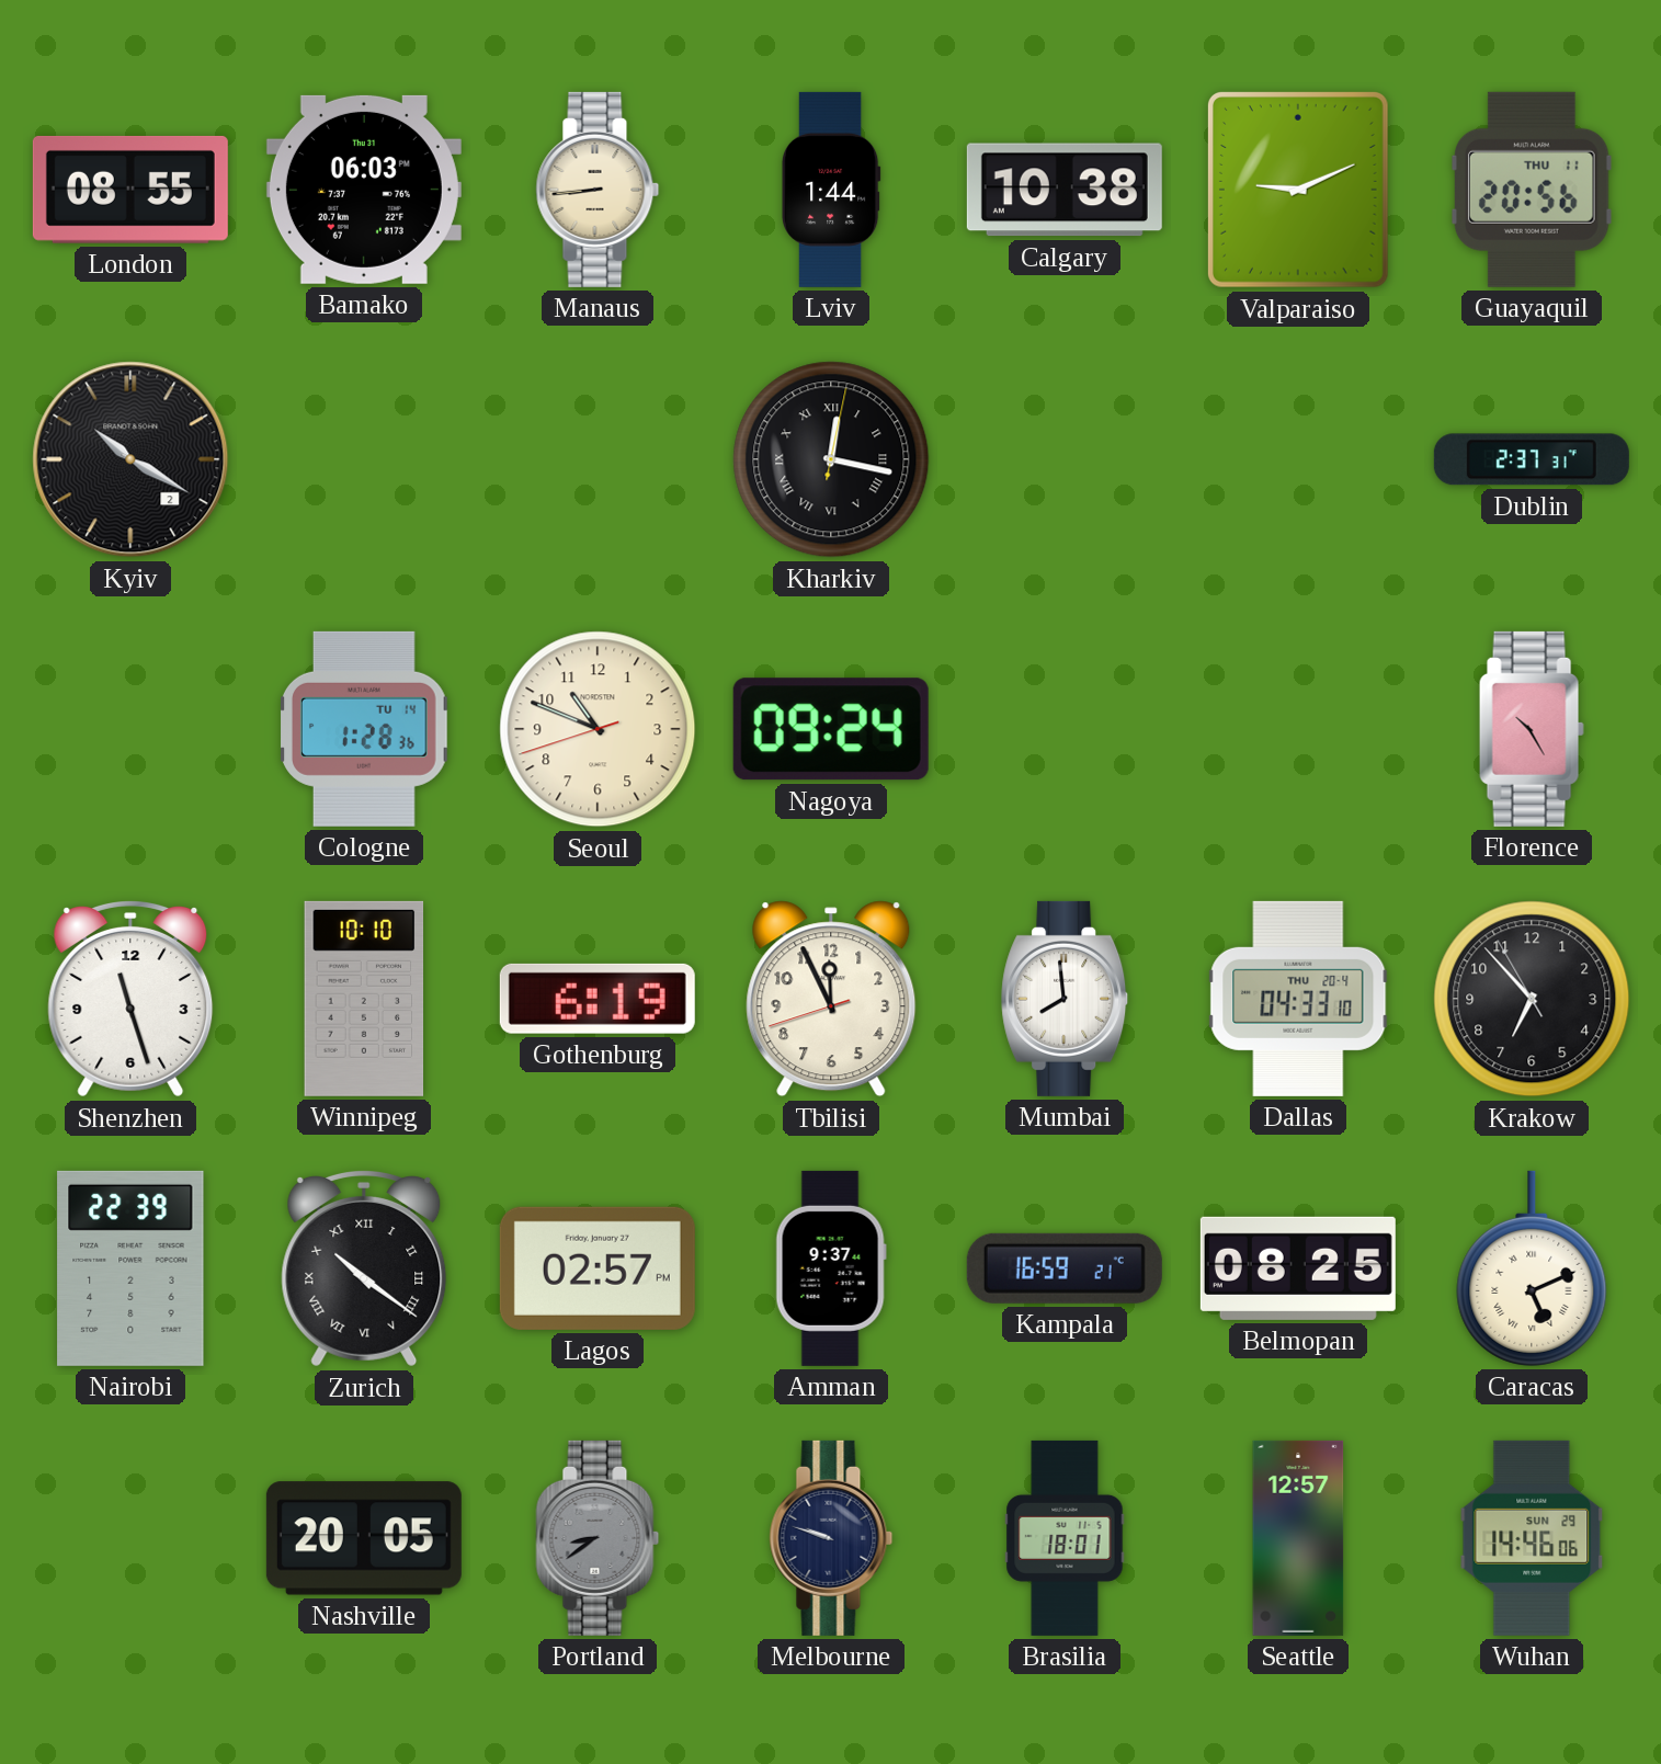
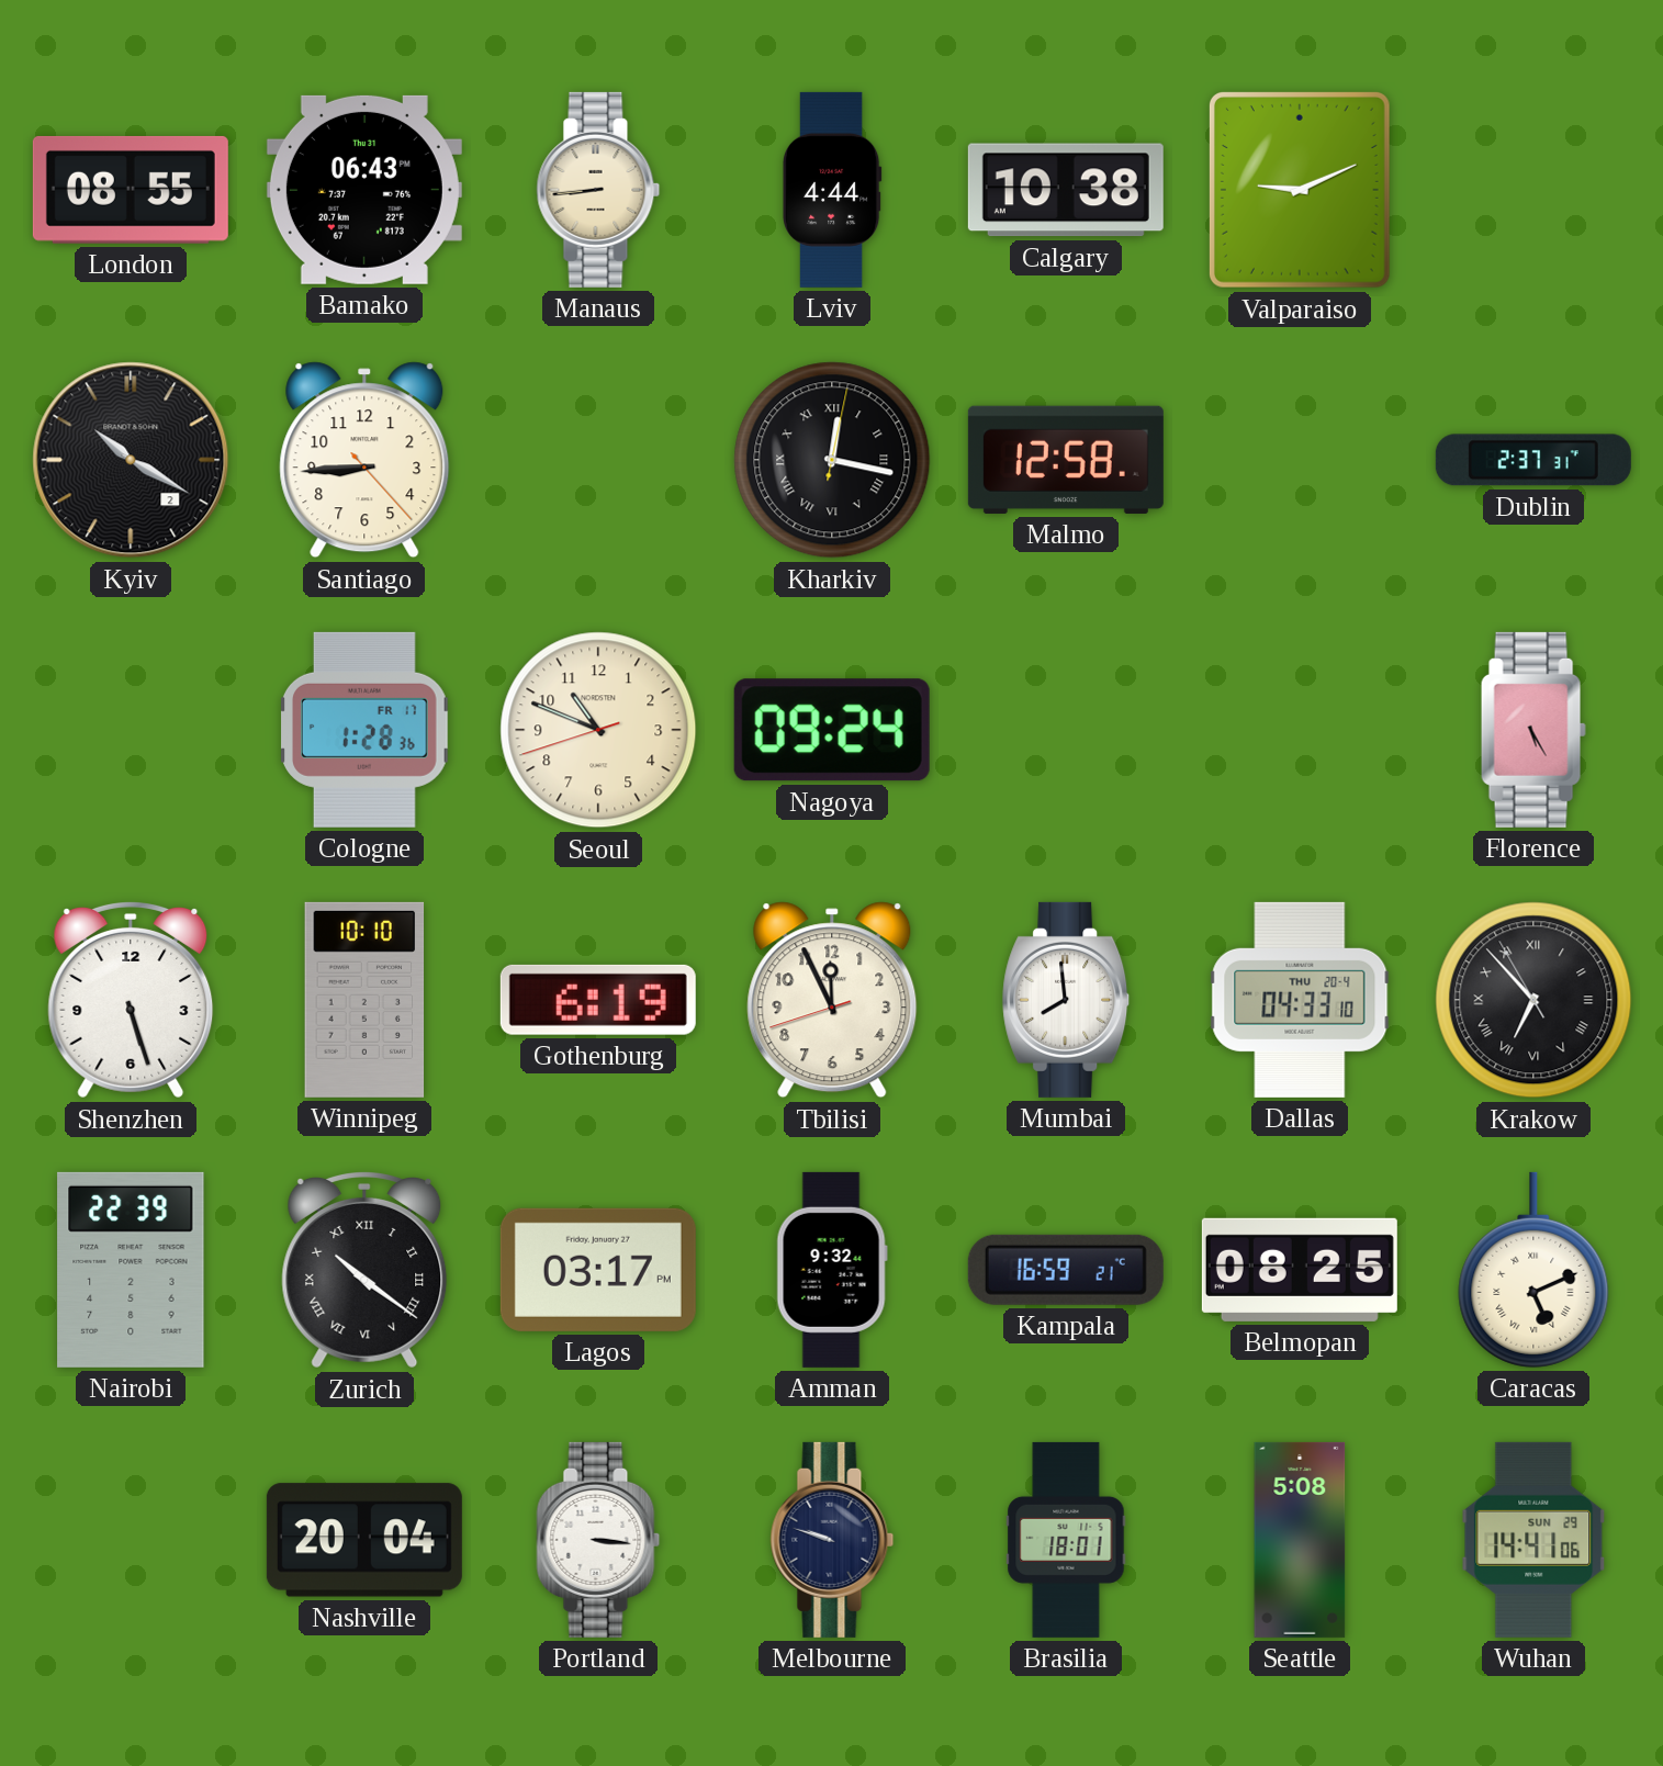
Bamako: 06:03 -> 06:43
Lviv: 1:44 -> 4:44
Guayaquil: 20:56 -> none
Santiago: none -> 8:44
Malmo: none -> 12:58
Cologne date: TU 14 -> FR 17
Florence: 10:25 -> 5:25
Shenzhen: 11:27 -> 5:27
Krakow numerals: Arabic -> Roman
Lagos: 02:57 -> 03:17
Amman: 9:37 -> 9:32
Nashville: 20:05 -> 20:04
Portland: 8:39 -> 3:16
Portland dial: grey -> white
Seattle: 12:57 -> 5:08
Wuhan: 14:46 -> 14:41
